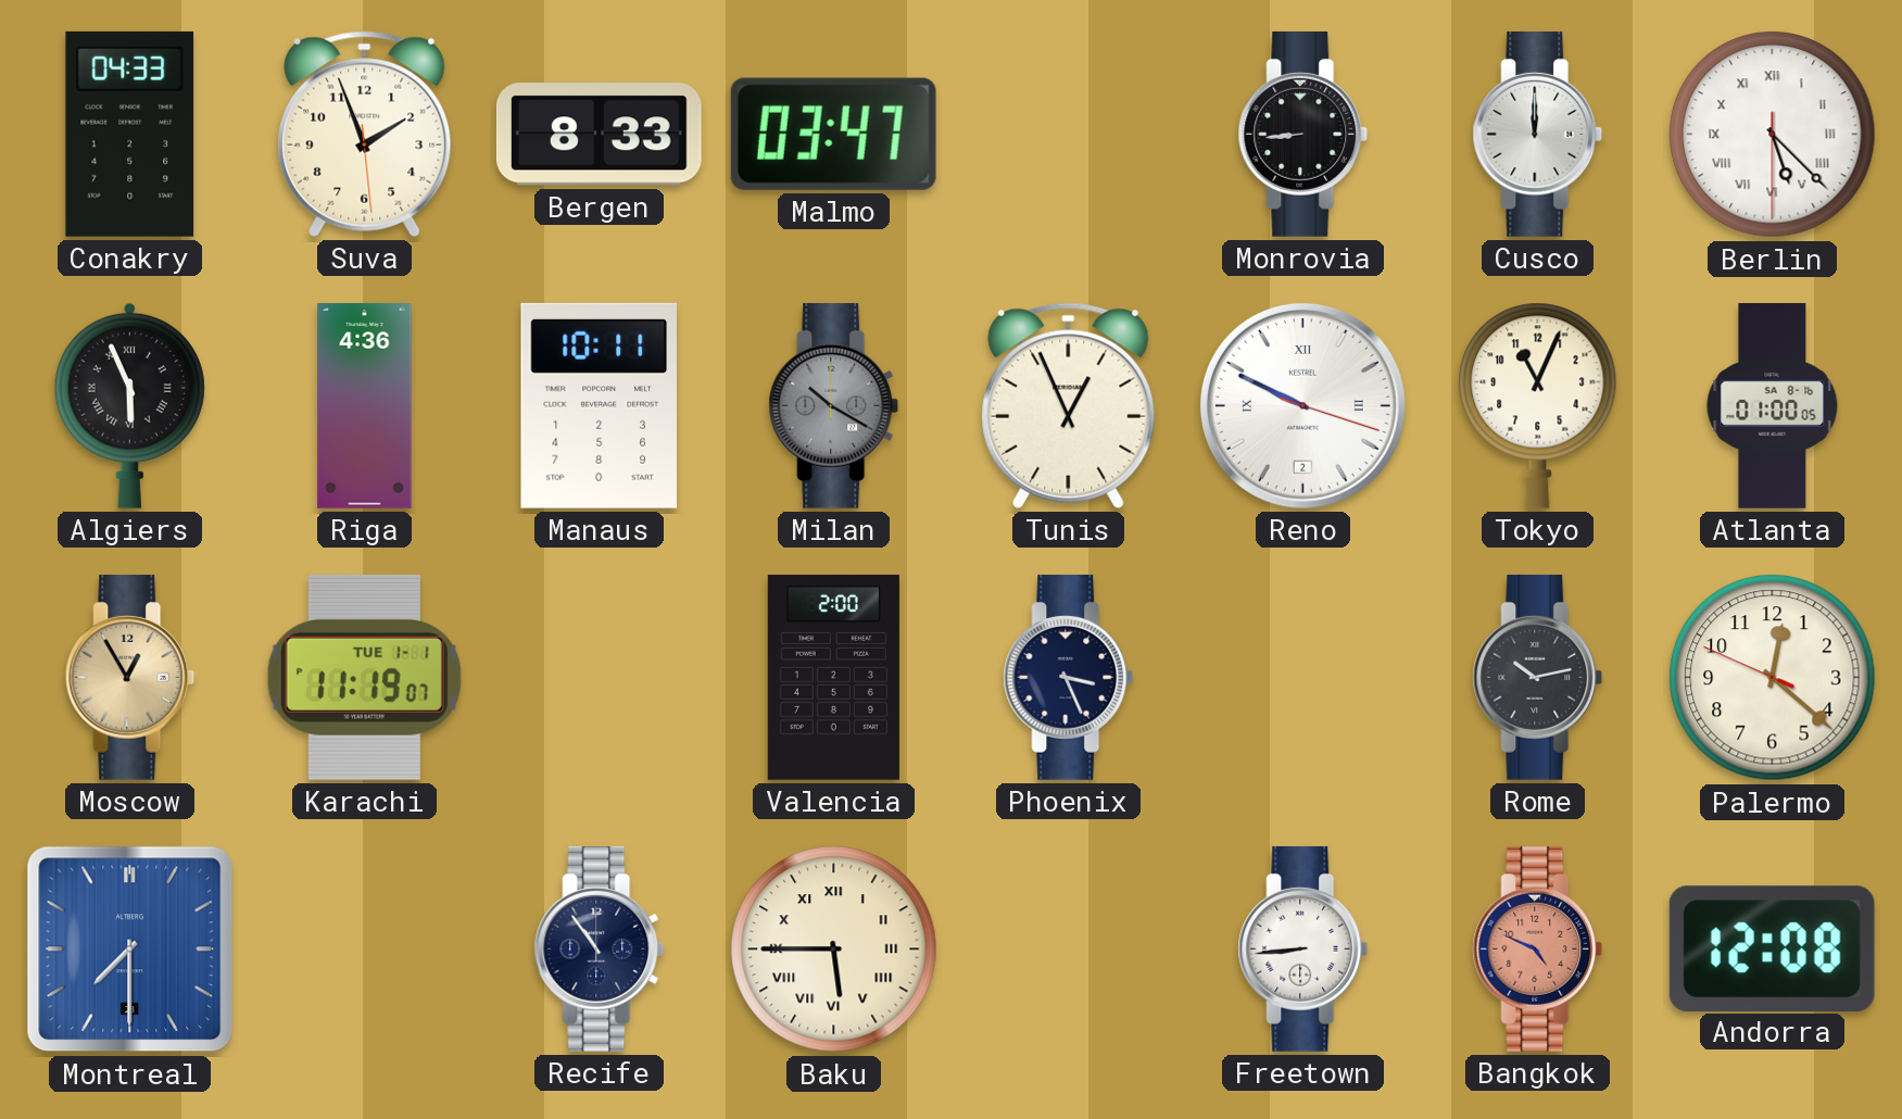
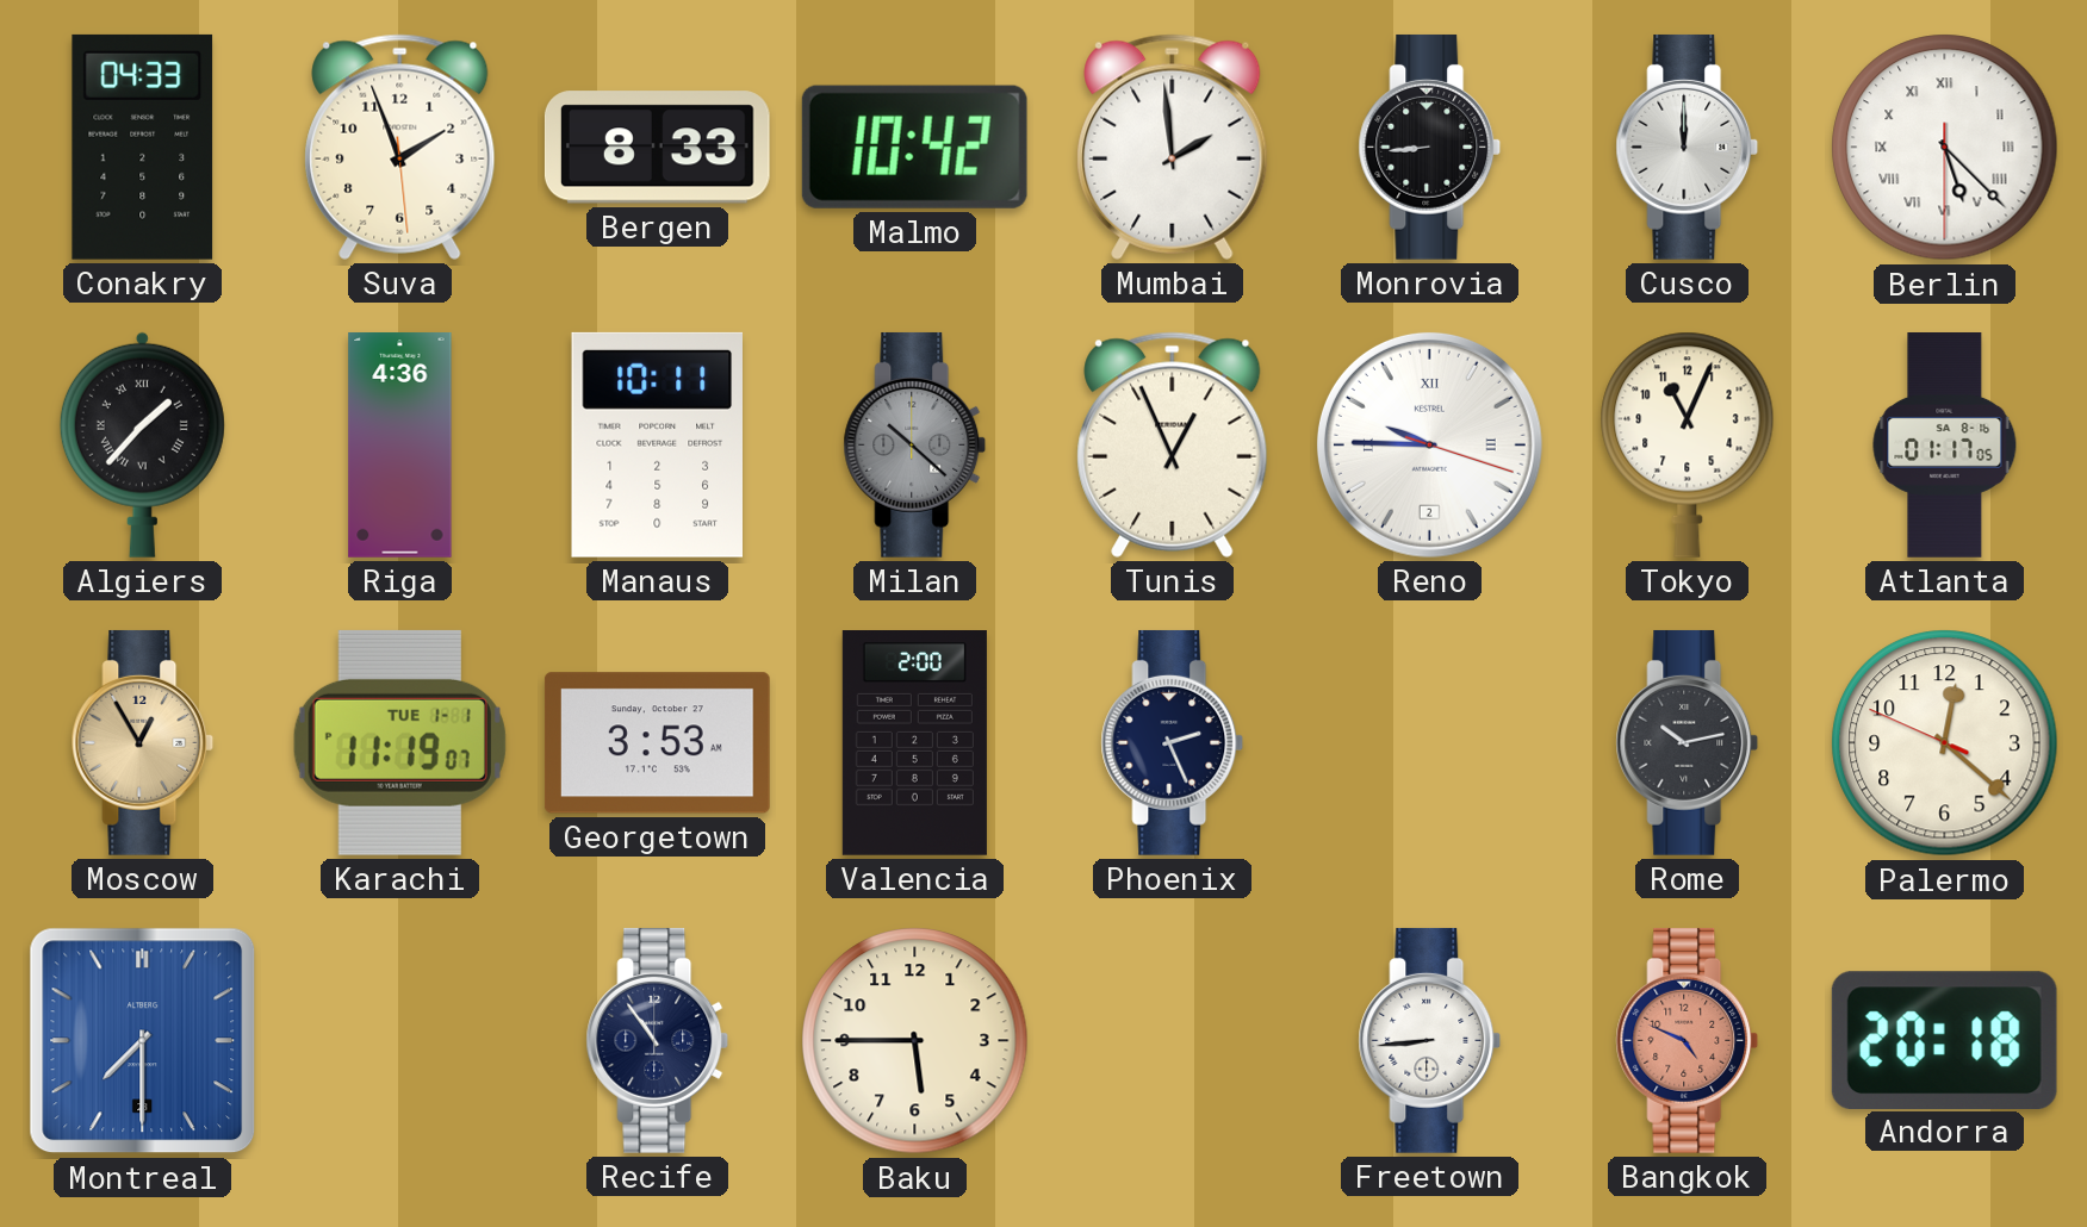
Malmo: 03:47 -> 10:42
Mumbai: none -> 1:59
Algiers: 5:56 -> 1:37
Milan: 10:20 -> 10:22
Reno: 9:49 -> 9:45
Atlanta: 01:00 -> 01:17
Georgetown: none -> 3:53
Phoenix: 3:26 -> 2:26
Baku numerals: Roman -> Arabic
Andorra: 12:08 -> 20:18
